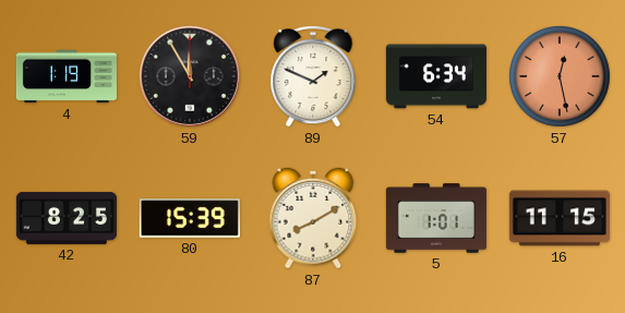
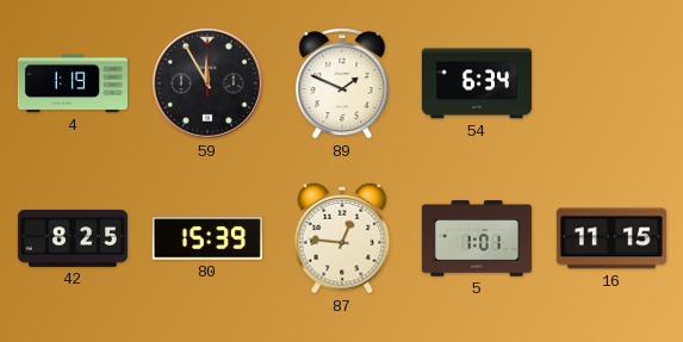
57: 12:28 -> none
87: 8:10 -> 12:46
